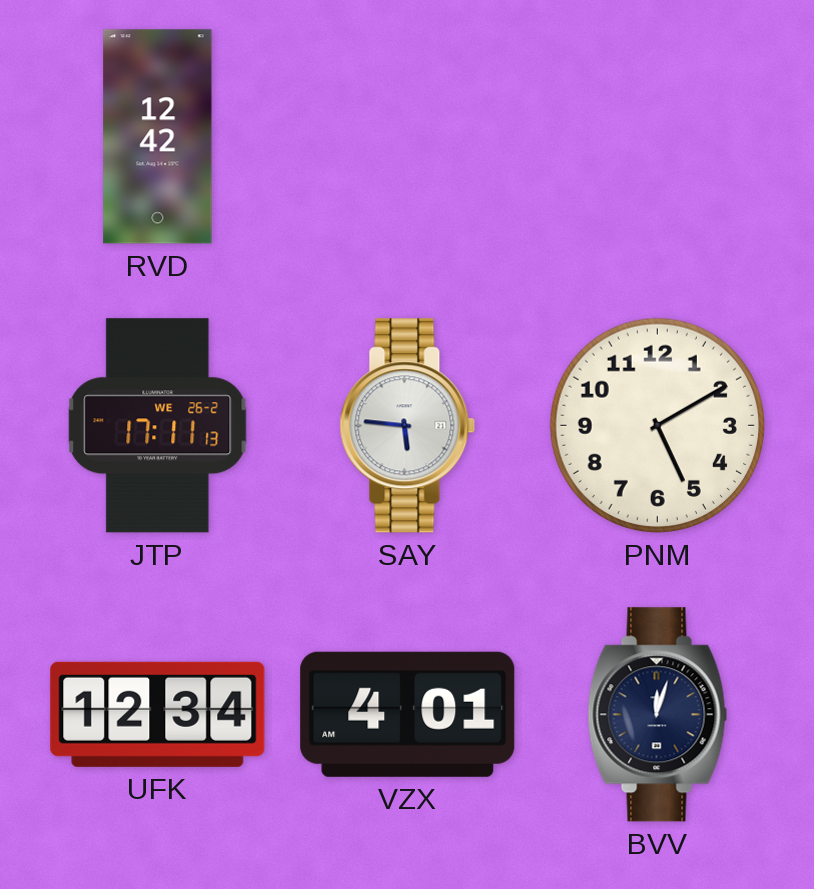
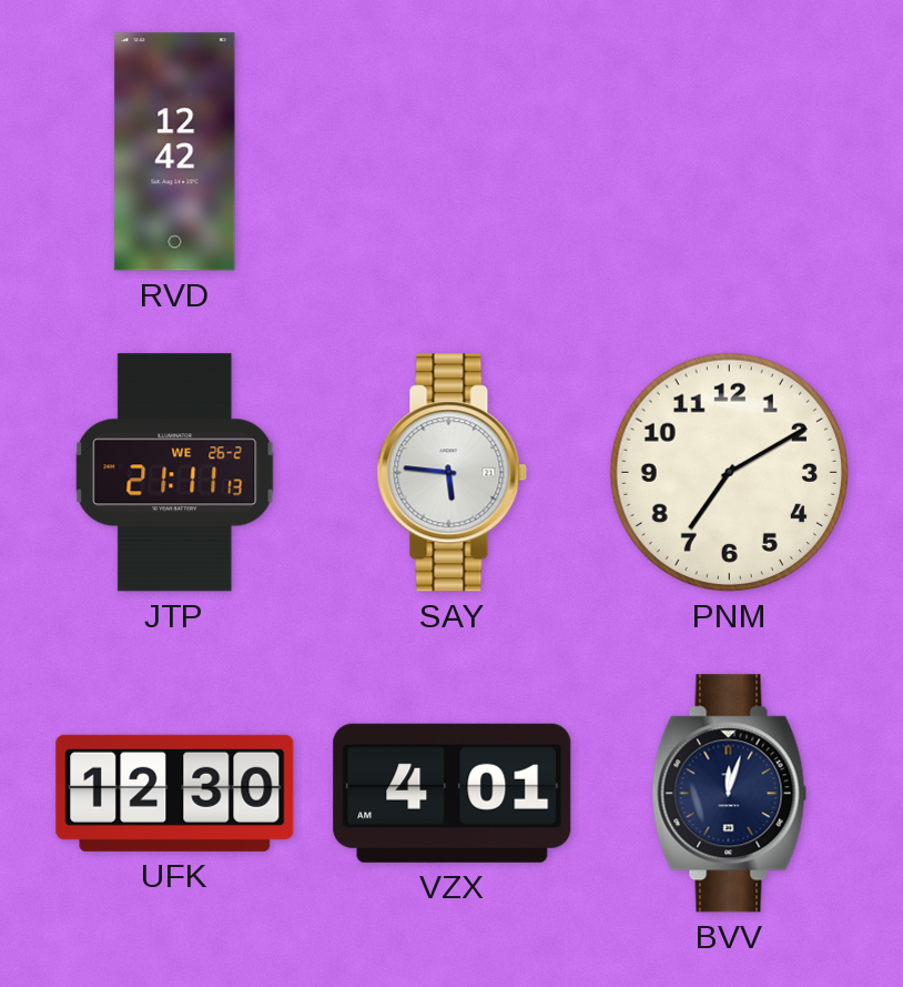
JTP: 17:11 -> 21:11
PNM: 5:10 -> 7:10
UFK: 12:34 -> 12:30
